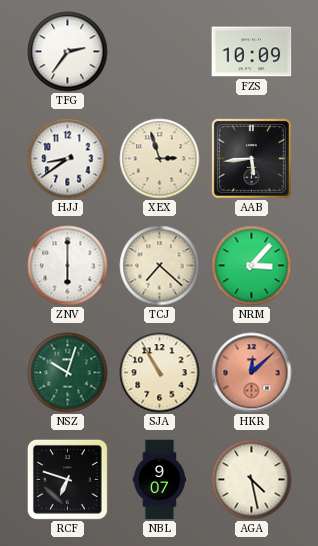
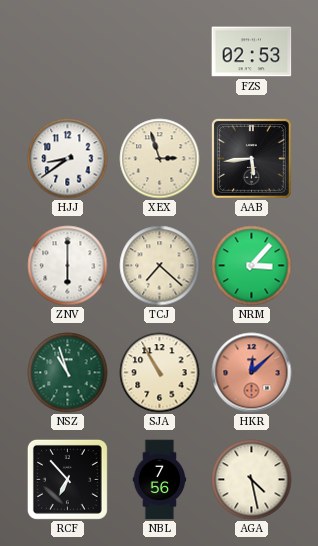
TFG: 2:36 -> none
FZS: 10:09 -> 02:53
NSZ: 10:03 -> 10:57
RCF: 6:48 -> 6:53
NBL: 9:07 -> 7:56
